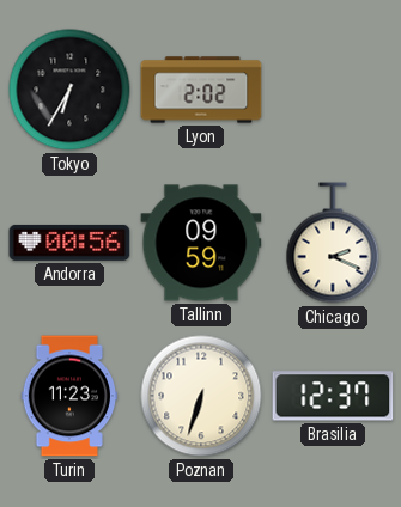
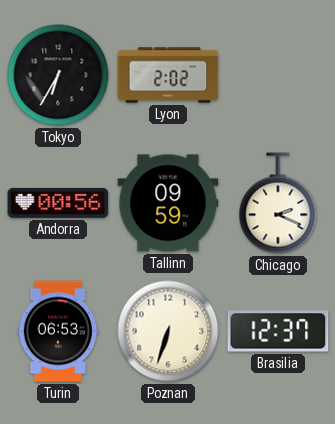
Turin: 11:23 -> 06:53
